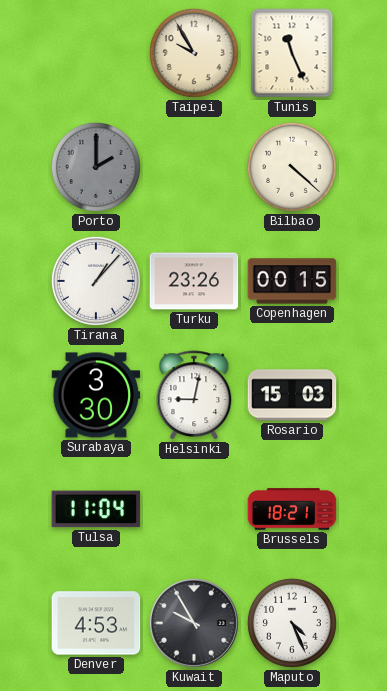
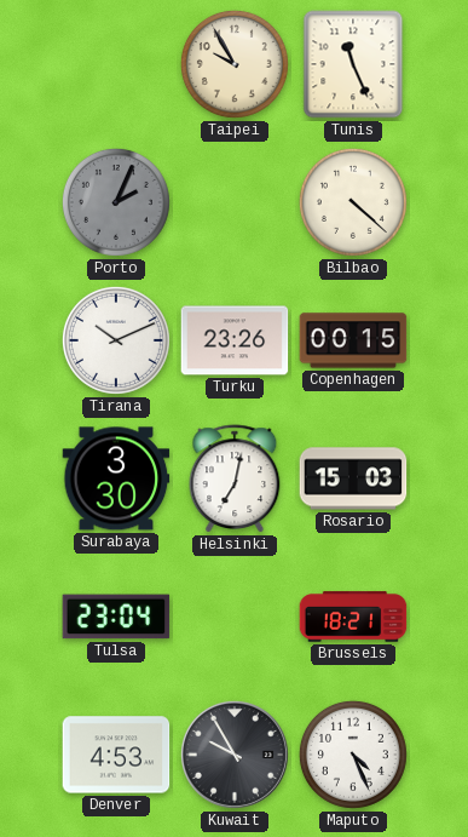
Porto: 2:00 -> 2:04
Tirana: 1:07 -> 10:11
Helsinki: 9:02 -> 7:02
Tulsa: 11:04 -> 23:04
